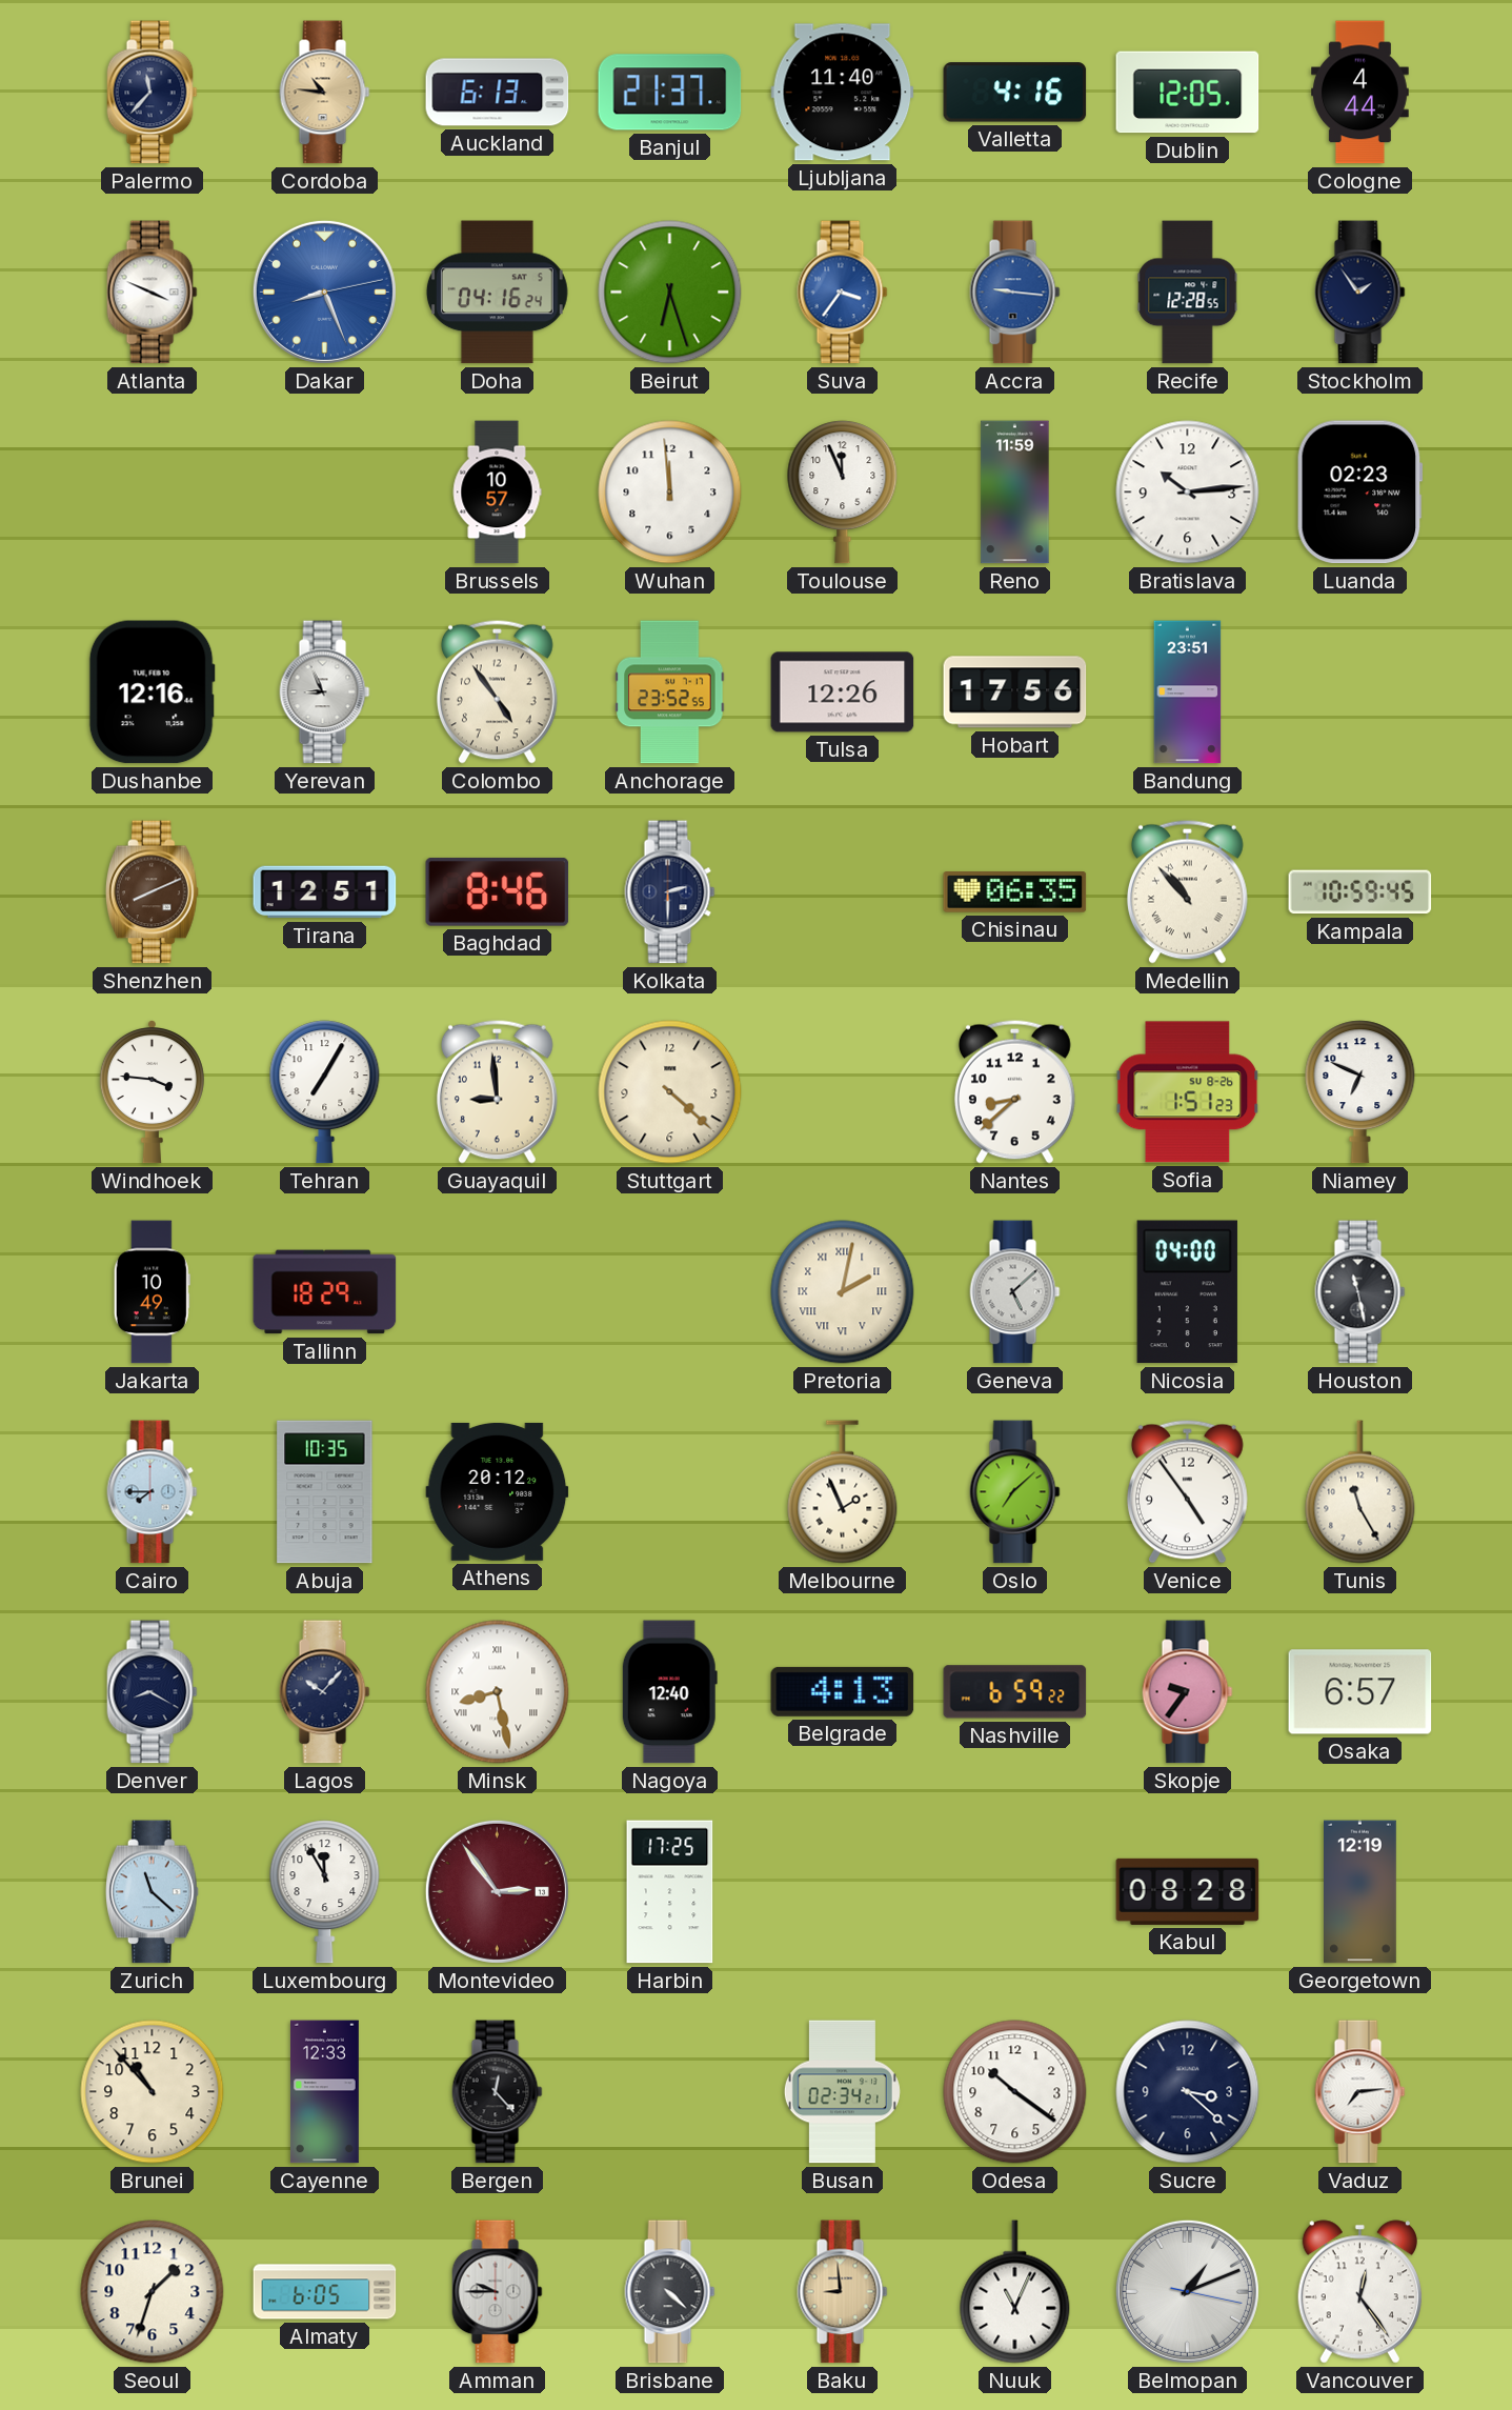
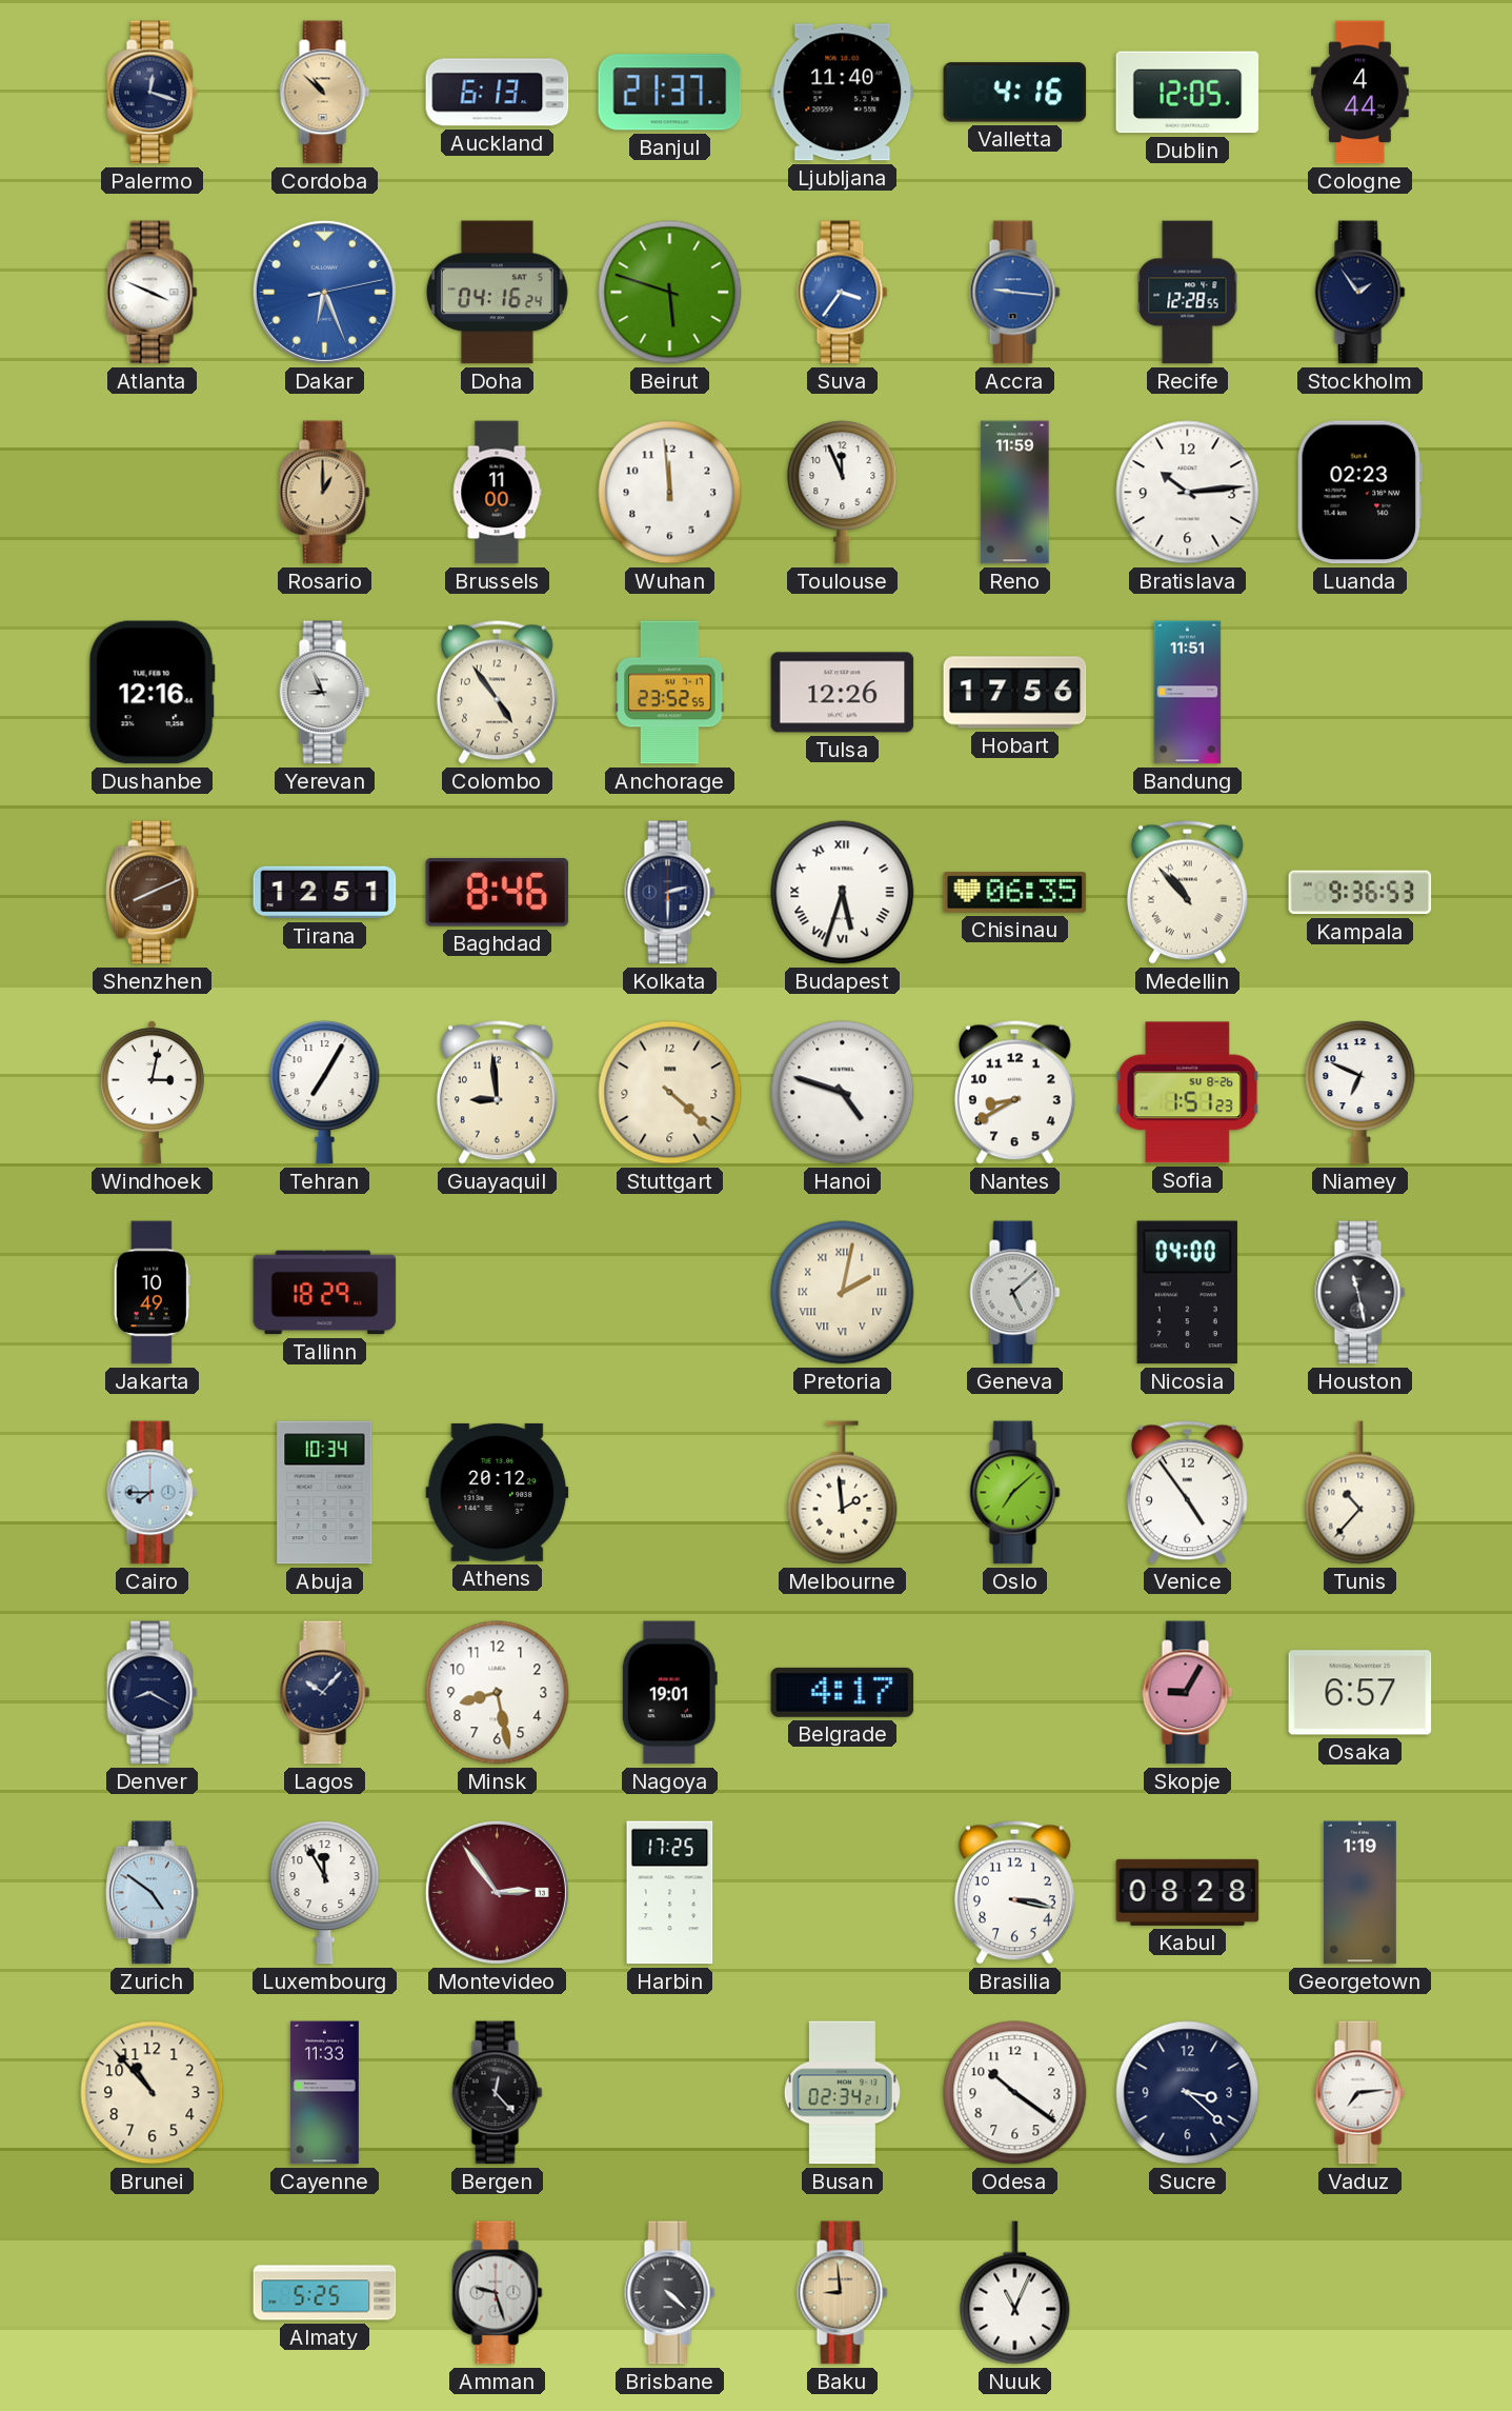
Palermo: 11:37 -> 12:18
Cordoba: 10:46 -> 10:52
Dakar: 8:26 -> 6:26
Beirut: 6:27 -> 5:48
Rosario: none -> 1:00
Brussels: 10:57 -> 11:00
Bandung: 23:51 -> 11:51
Budapest: none -> 5:33
Kampala: 10:59 -> 9:36
Windhoek: 3:46 -> 3:02
Hanoi: none -> 4:48
Nantes: 8:38 -> 8:40
Abuja: 10:35 -> 10:34
Melbourne: 1:56 -> 1:59
Tunis: 11:25 -> 10:37
Minsk numerals: Roman -> Arabic
Nagoya: 12:40 -> 19:01
Belgrade: 4:13 -> 4:17
Nashville: 6:59 -> none
Skopje: 9:36 -> 9:05
Zurich: 11:22 -> 4:51
Brasilia: none -> 3:17
Georgetown: 12:19 -> 1:19
Cayenne: 12:33 -> 11:33
Seoul: 1:33 -> none
Almaty: 6:05 -> 5:25
Amman: 9:45 -> 9:27
Belmopan: 1:11 -> none
Vancouver: 12:24 -> none
